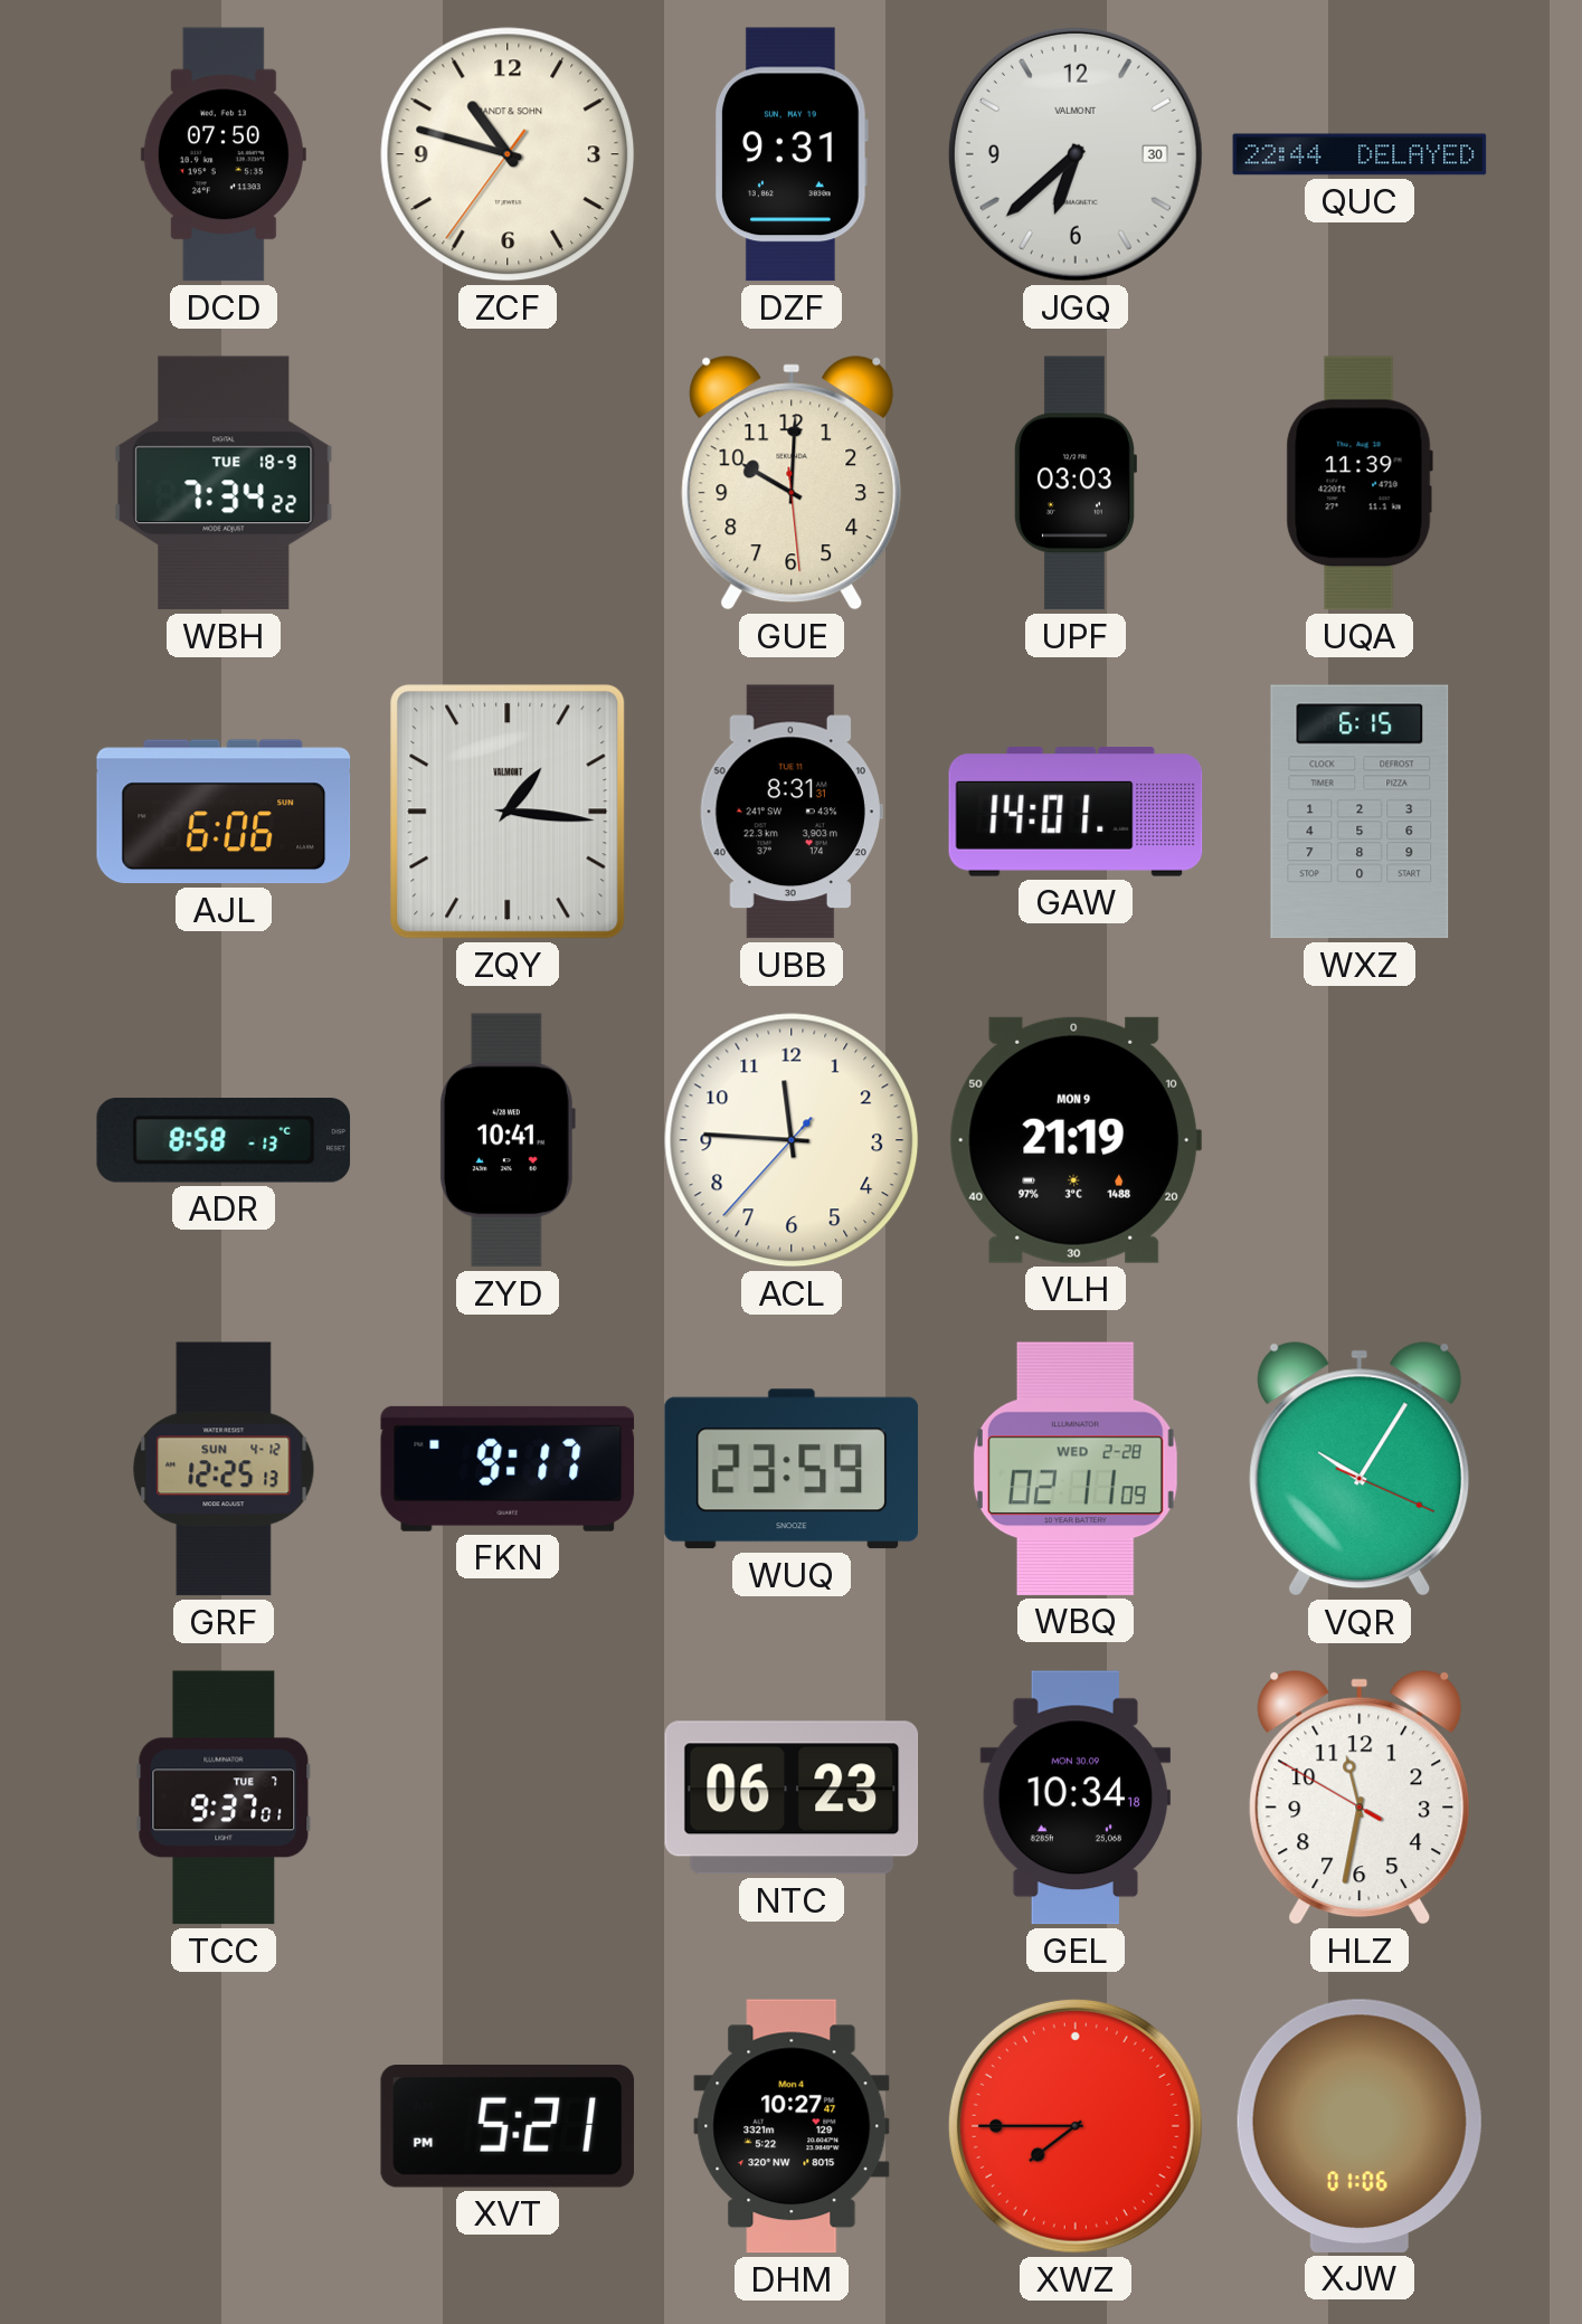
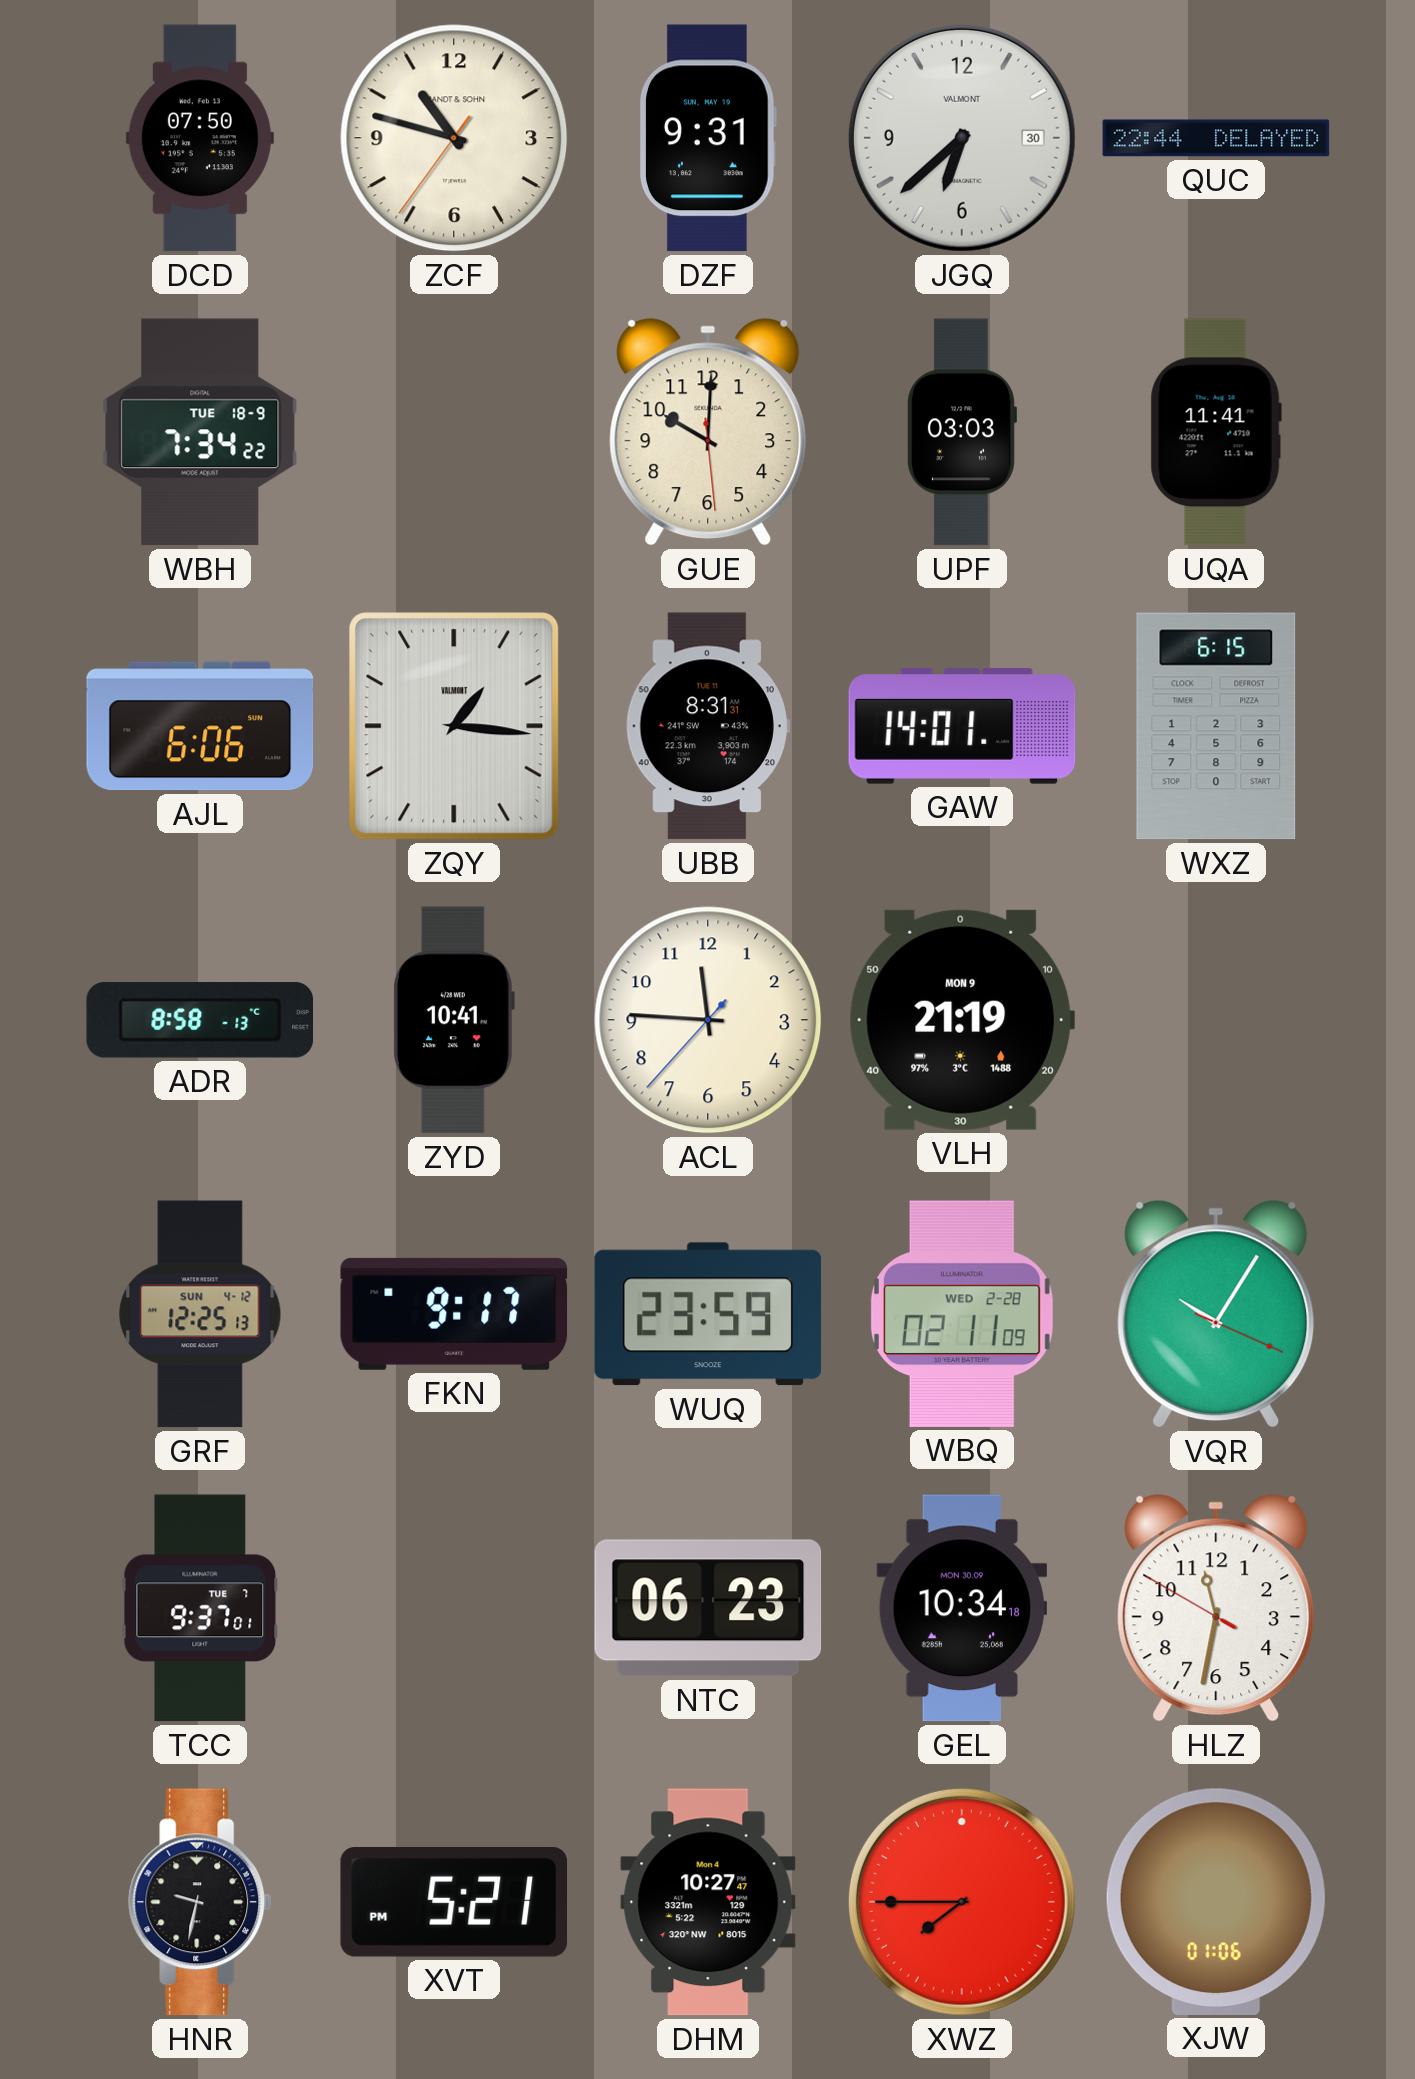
UQA: 11:39 -> 11:41
HNR: none -> 9:32
